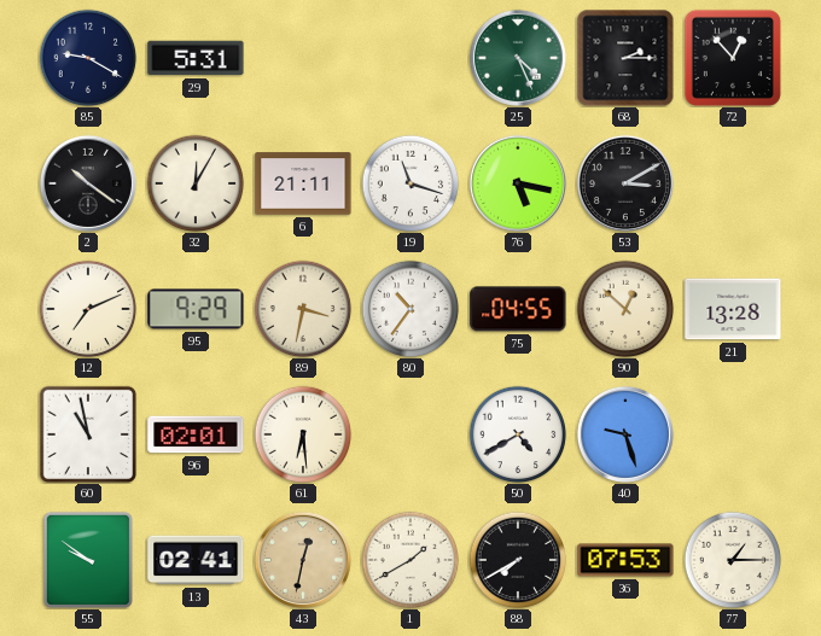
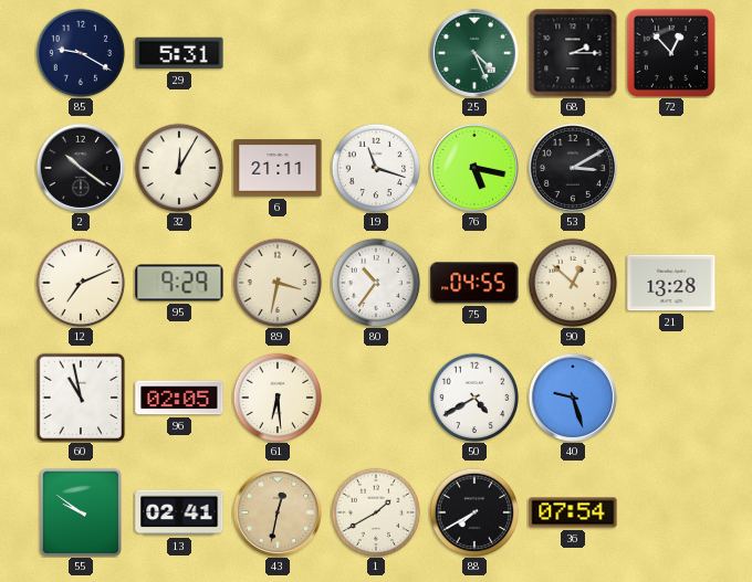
96: 02:01 -> 02:05
36: 07:53 -> 07:54
77: 1:15 -> none
